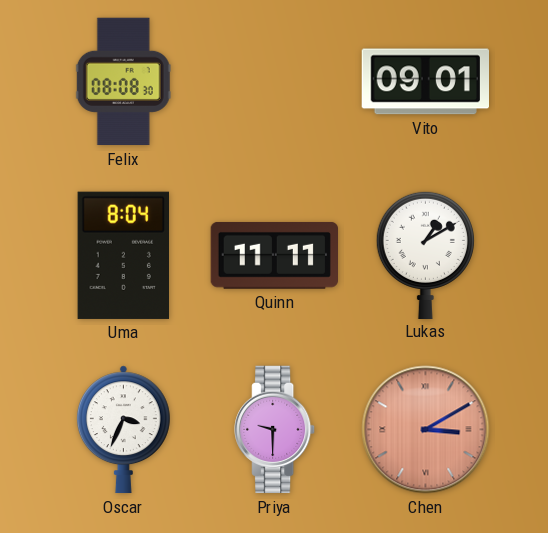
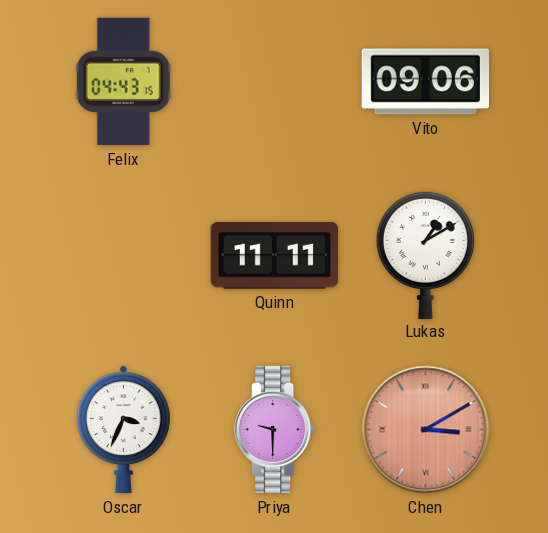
Felix: 08:08 -> 04:43
Vito: 09:01 -> 09:06
Uma: 8:04 -> none
